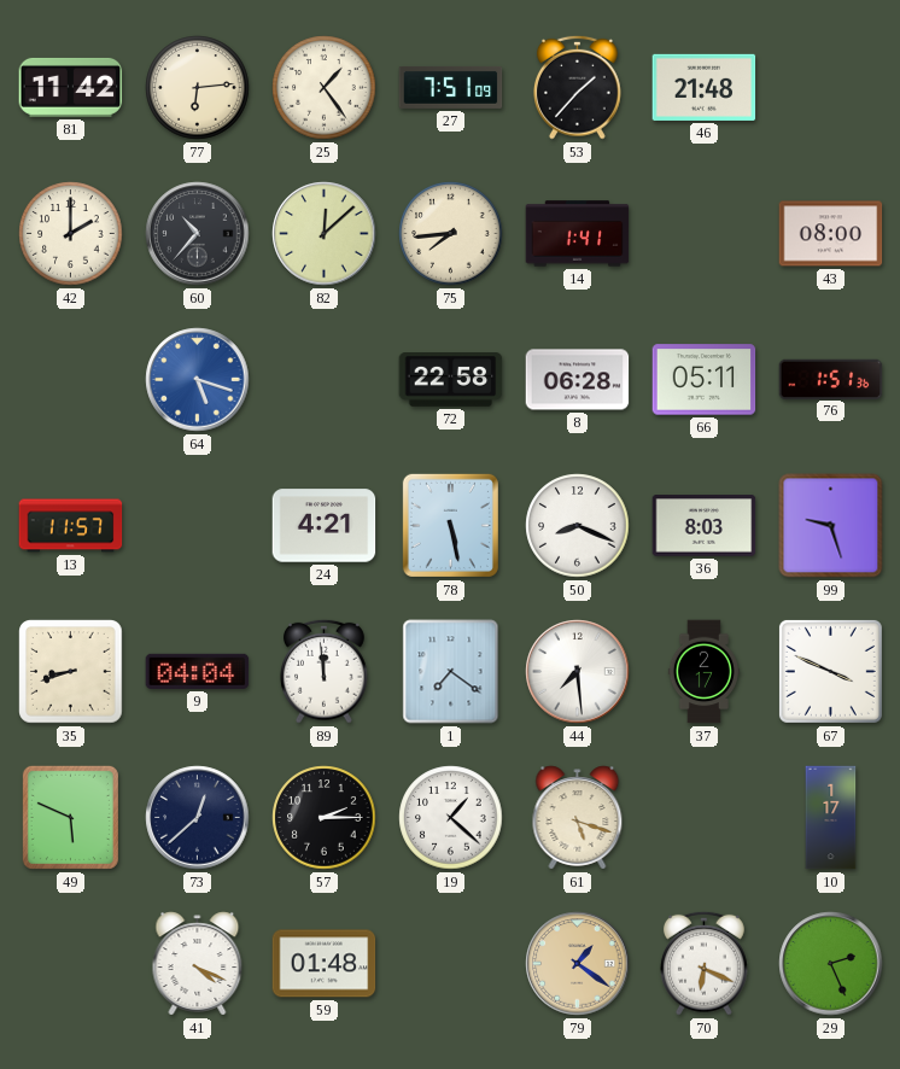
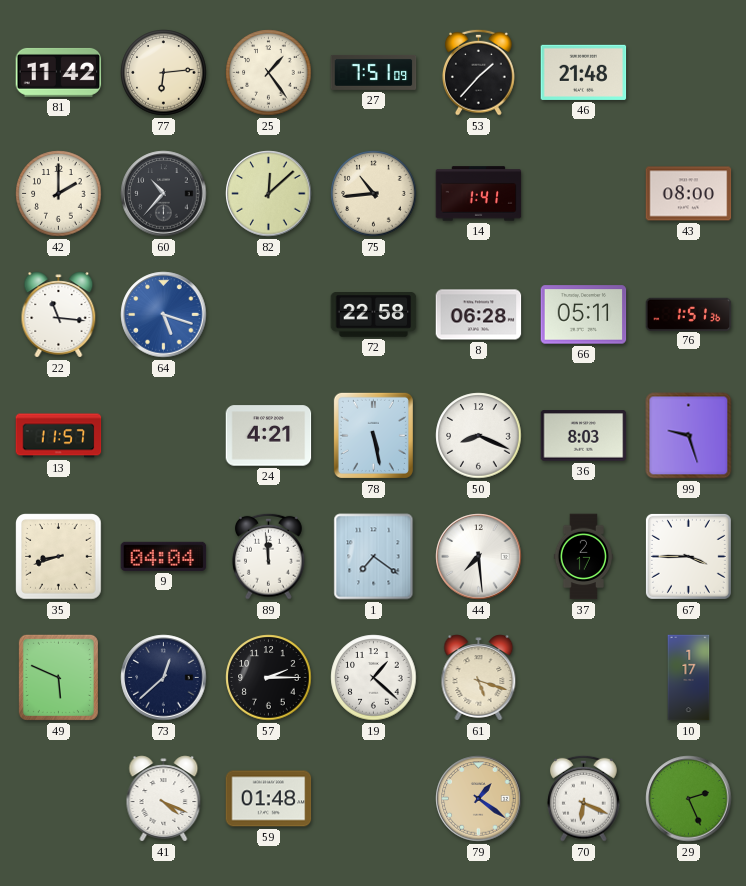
75: 7:44 -> 10:44
22: none -> 11:16
67: 3:49 -> 3:45
